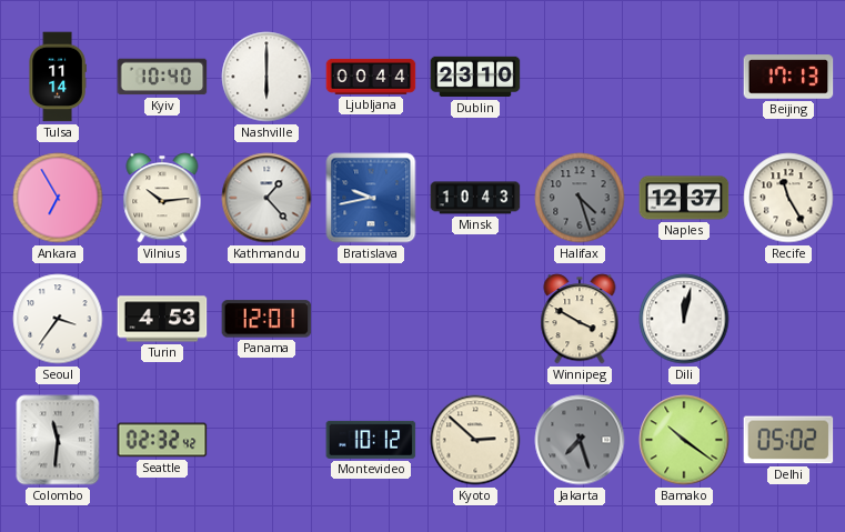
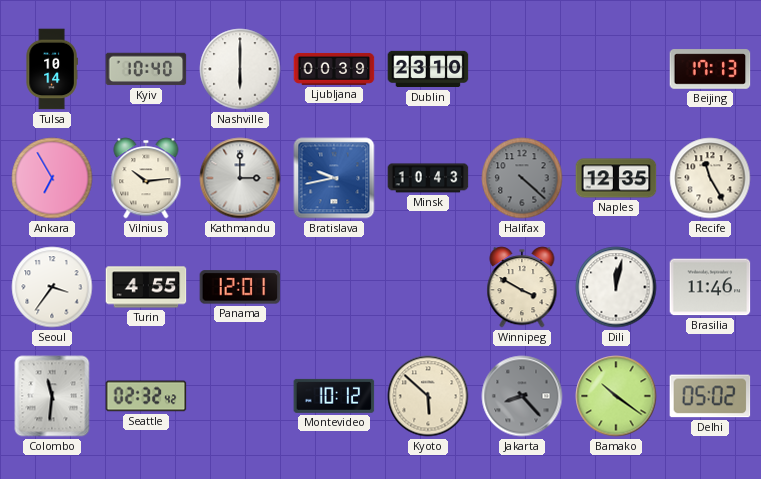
Tulsa: 11:14 -> 10:14
Ljubljana: 00:44 -> 00:39
Kathmandu: 1:23 -> 3:00
Halifax: 4:27 -> 4:22
Naples: 12:37 -> 12:35
Turin: 4:53 -> 4:55
Brasilia: none -> 11:46
Kyoto: 2:52 -> 5:52
Jakarta: 7:27 -> 8:23
